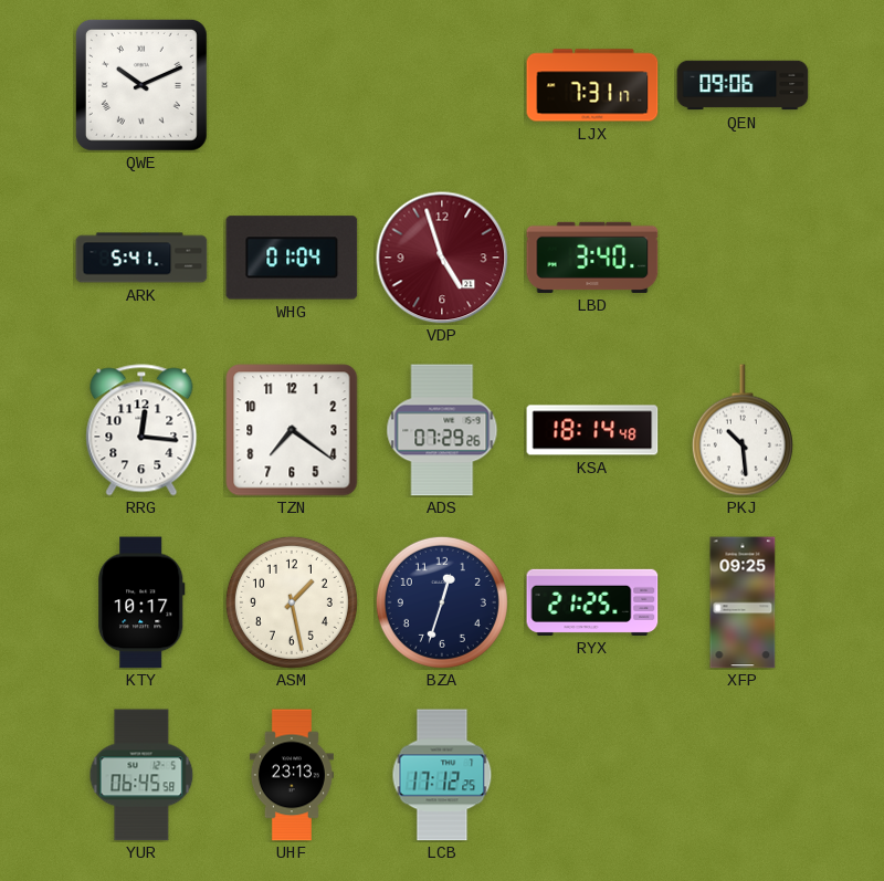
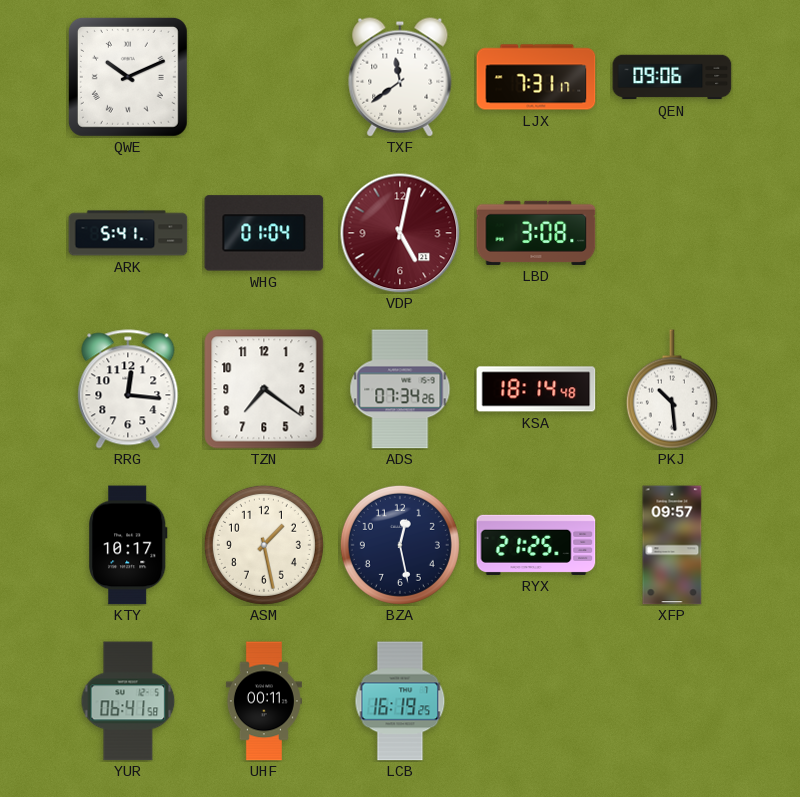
TXF: none -> 11:39
VDP: 4:57 -> 5:02
LBD: 3:40 -> 3:08
ADS: 07:29 -> 07:34
BZA: 12:33 -> 12:28
XFP: 09:25 -> 09:57
YUR: 06:45 -> 06:41
UHF: 23:13 -> 00:11
LCB: 17:12 -> 16:19
